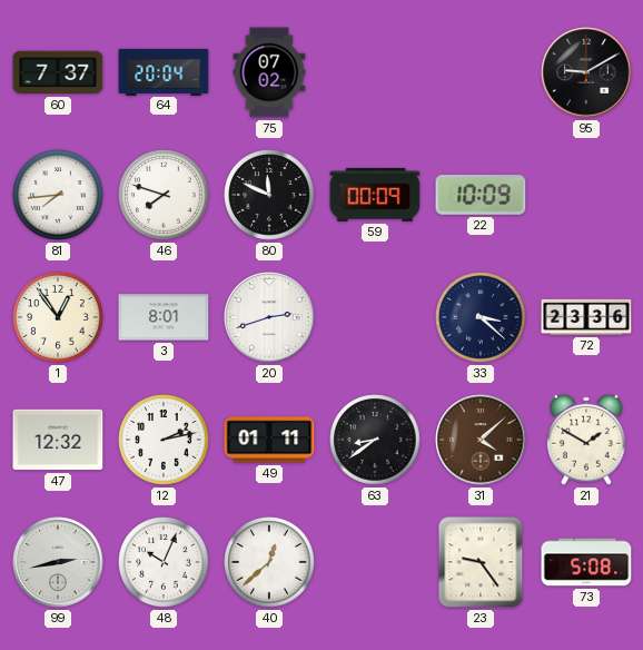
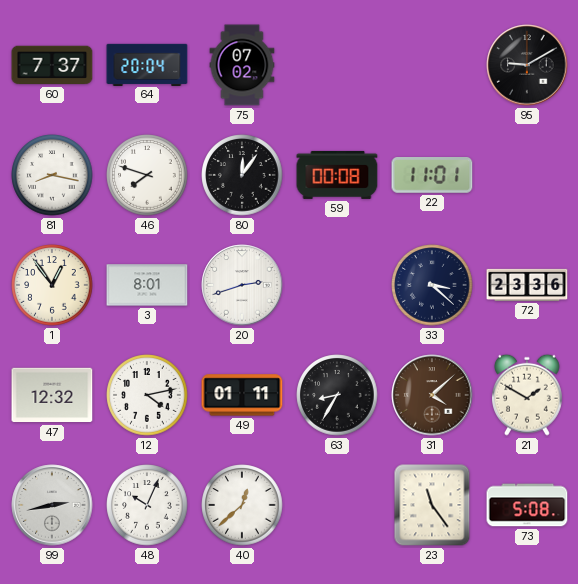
81: 7:44 -> 8:17
80: 11:49 -> 12:06
59: 00:09 -> 00:08
22: 10:09 -> 11:01
12: 2:13 -> 4:13
63: 8:39 -> 8:35
23: 9:24 -> 11:24
